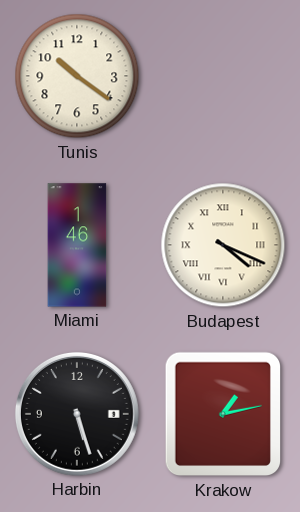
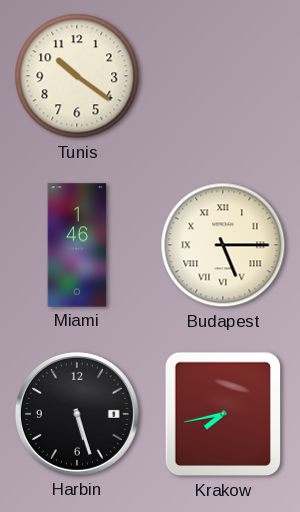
Budapest: 4:19 -> 5:15
Krakow: 1:13 -> 7:43
